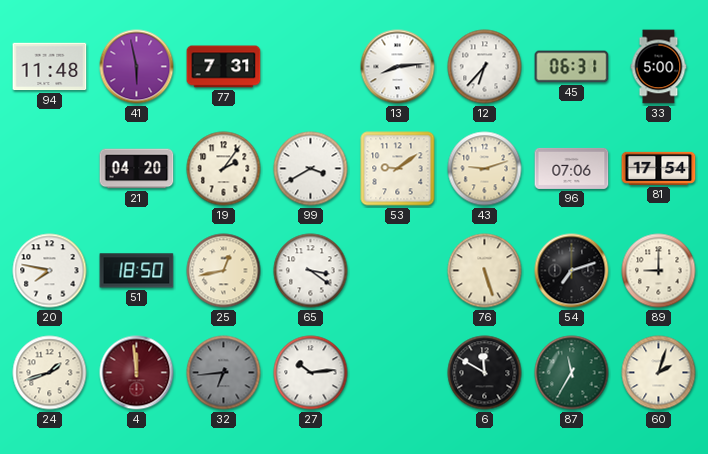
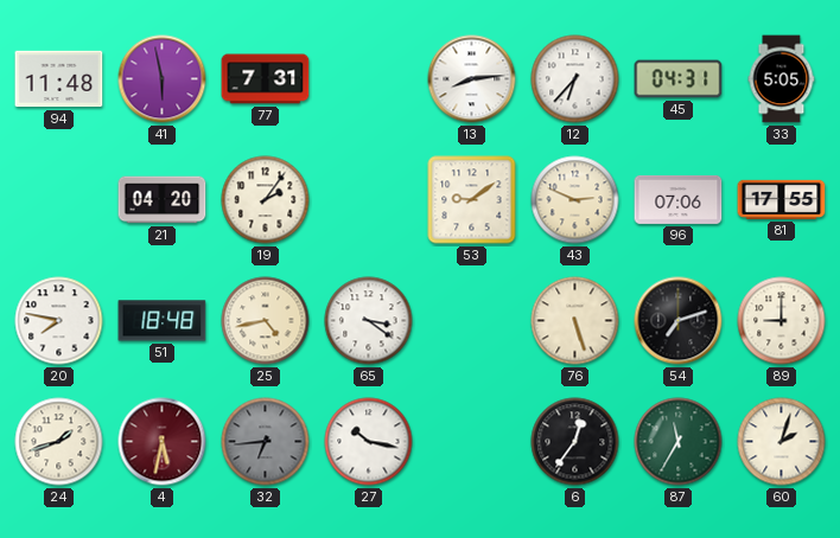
45: 06:31 -> 04:31
33: 5:00 -> 5:05
99: 3:40 -> none
43: 9:12 -> 2:49
81: 17:54 -> 17:55
51: 18:50 -> 18:48
25: 12:43 -> 4:43
4: 11:59 -> 5:32
27: 10:14 -> 10:17
6: 11:50 -> 12:36
